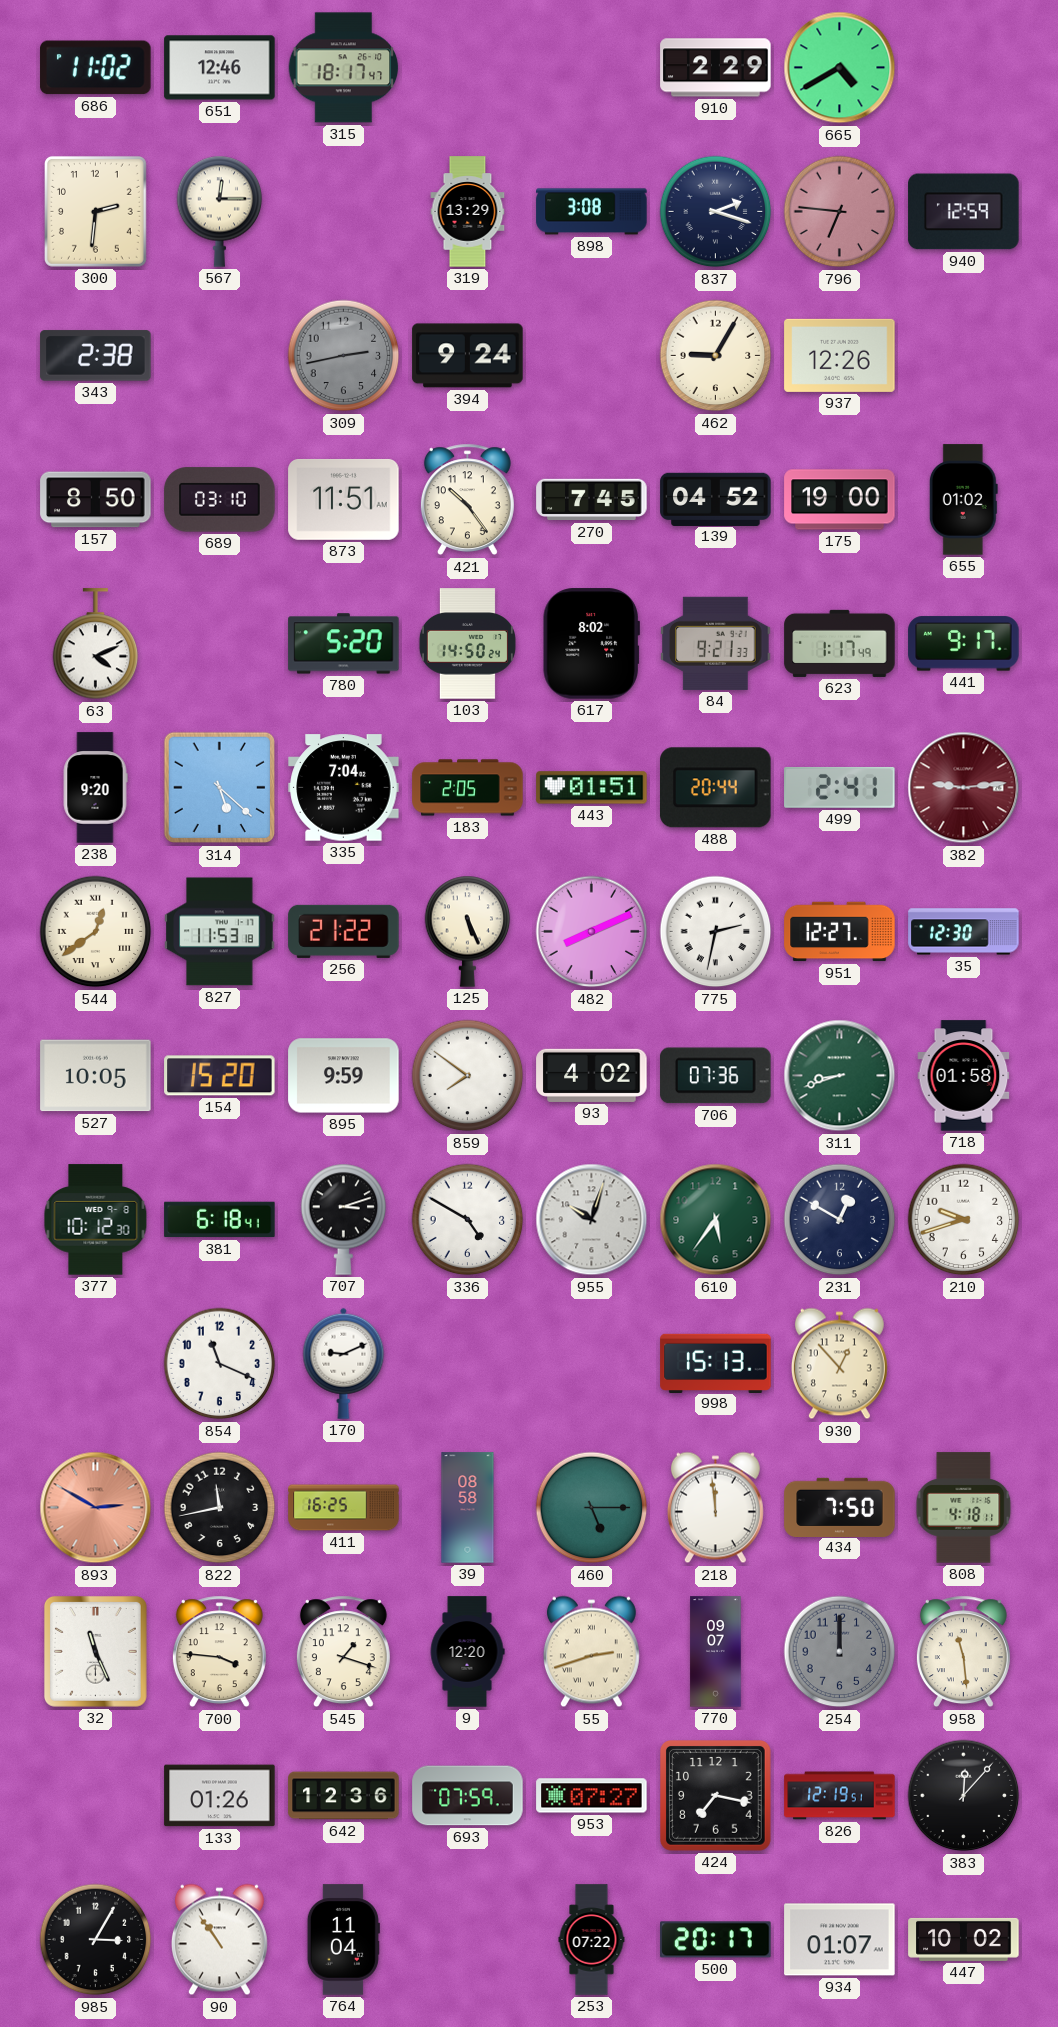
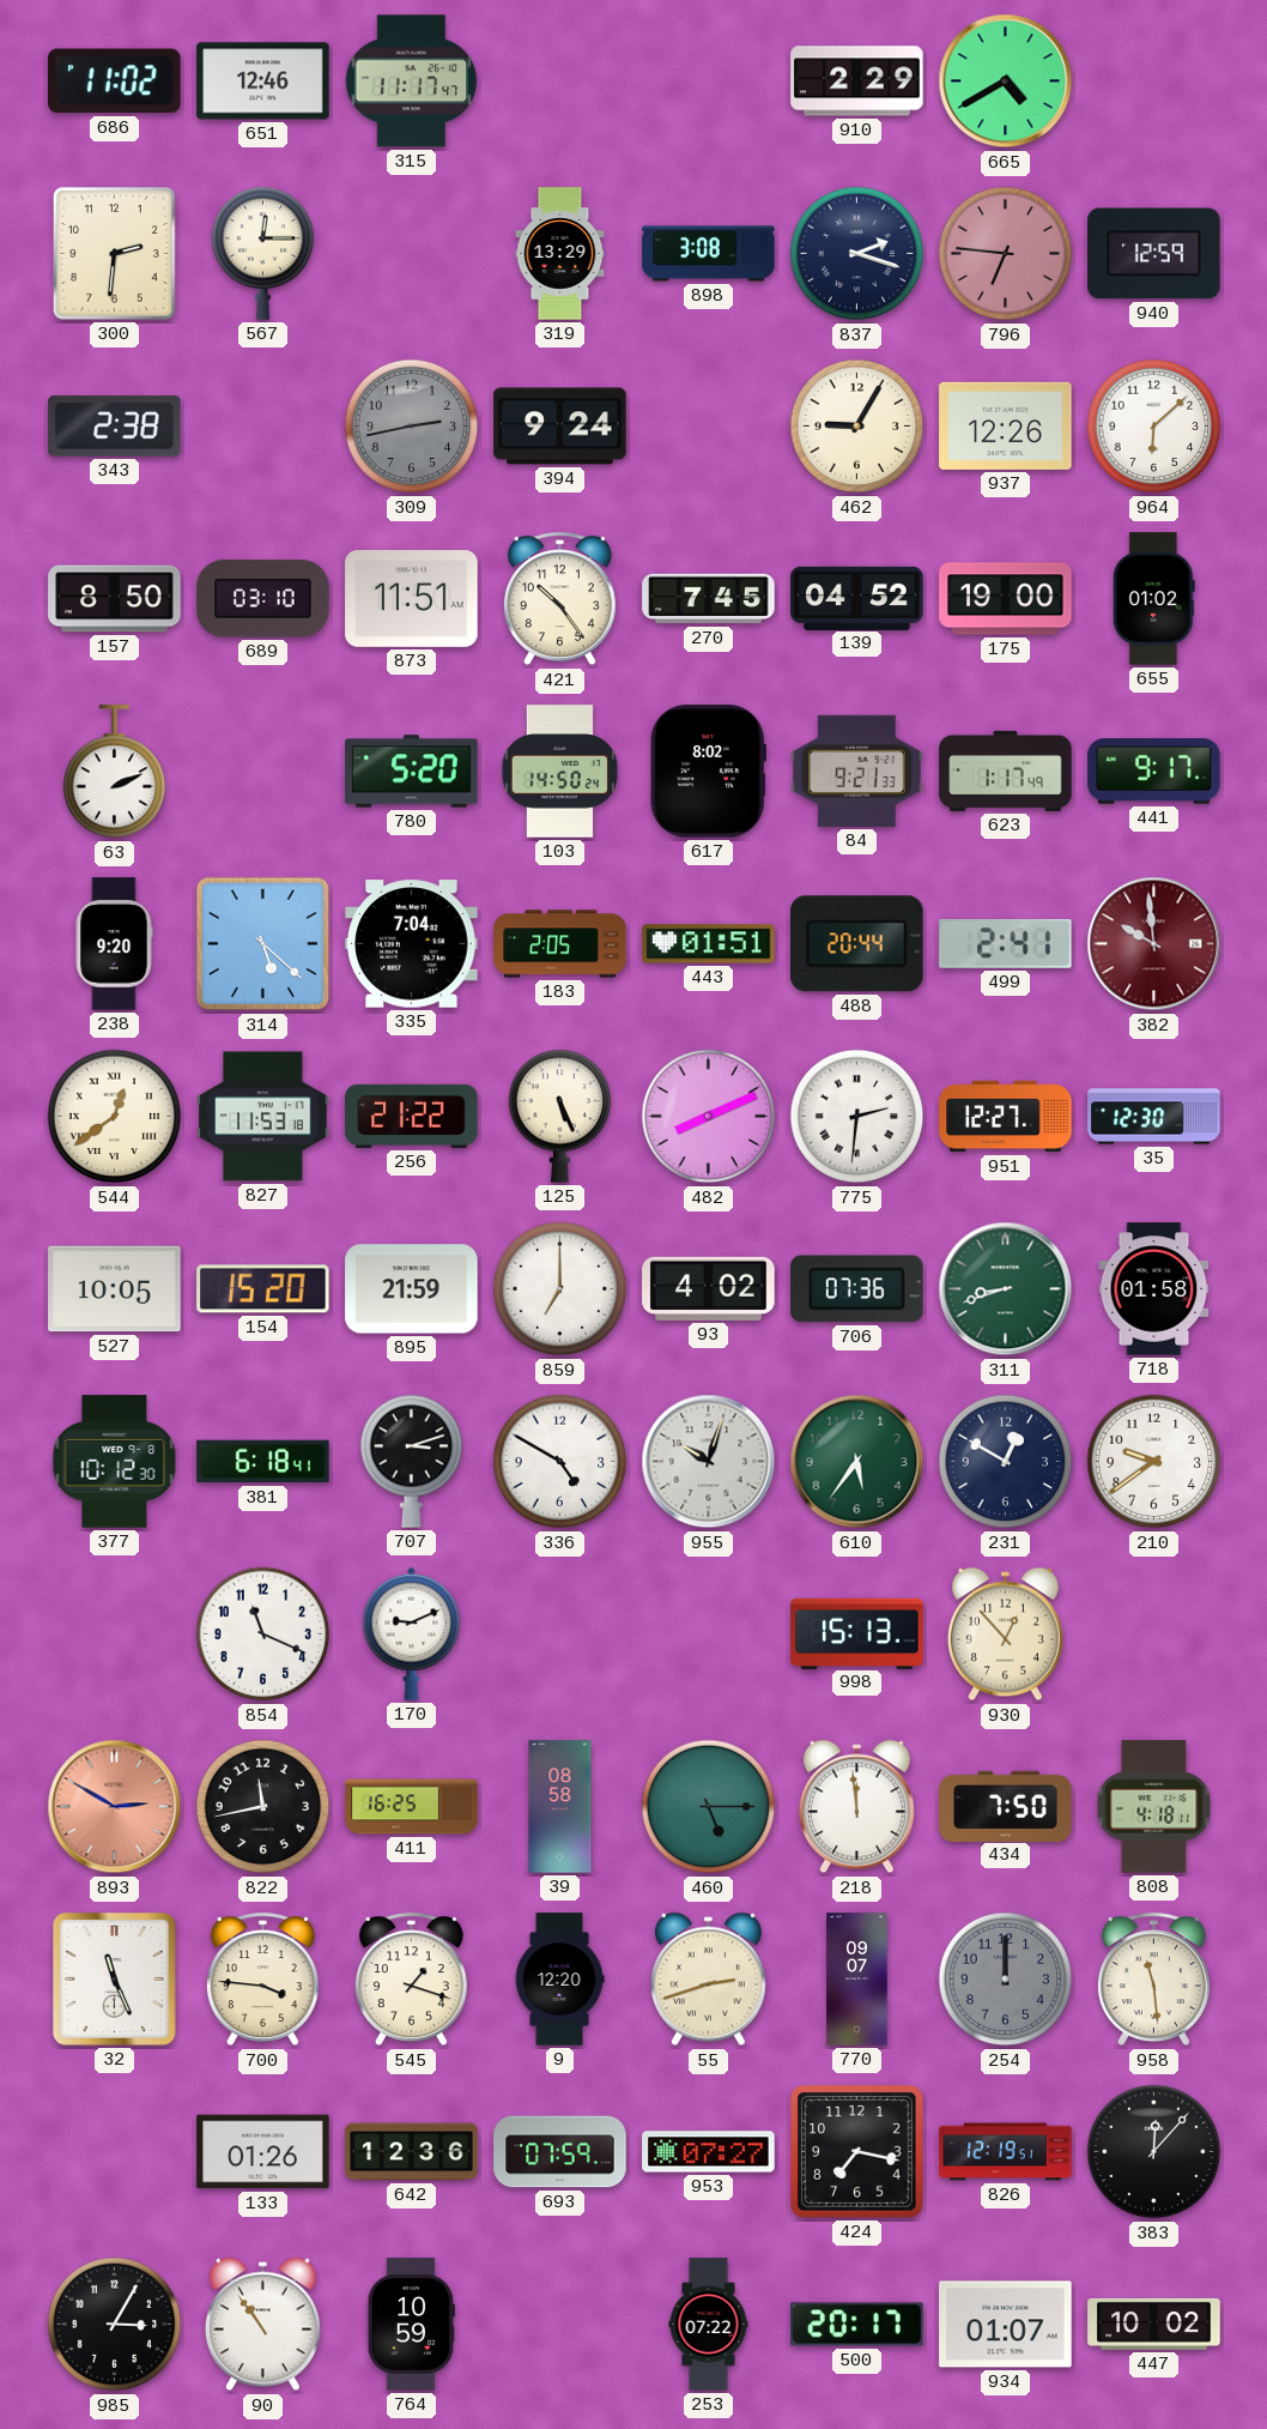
315: 18:17 -> 11:17
964: none -> 6:08
63: 4:11 -> 2:11
382: 9:14 -> 9:59
775: 2:32 -> 2:31
895: 9:59 -> 21:59
859: 7:51 -> 7:00
210: 9:42 -> 9:39
764: 11:04 -> 10:59
